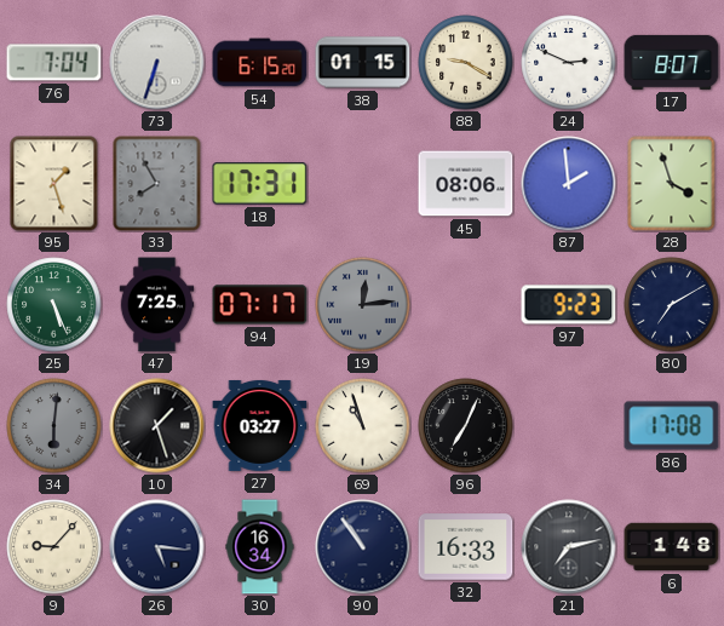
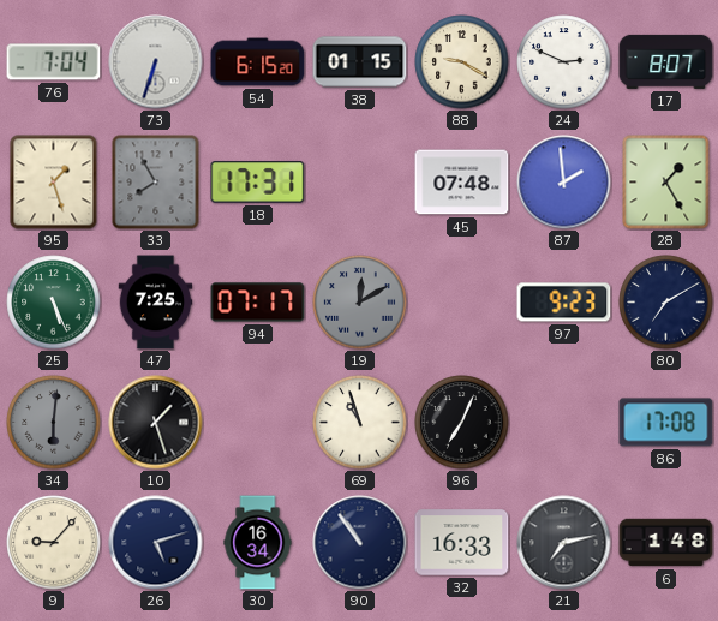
45: 08:06 -> 07:48
28: 3:57 -> 1:25
19: 12:14 -> 12:10
27: 03:27 -> none
26: 5:16 -> 5:12
